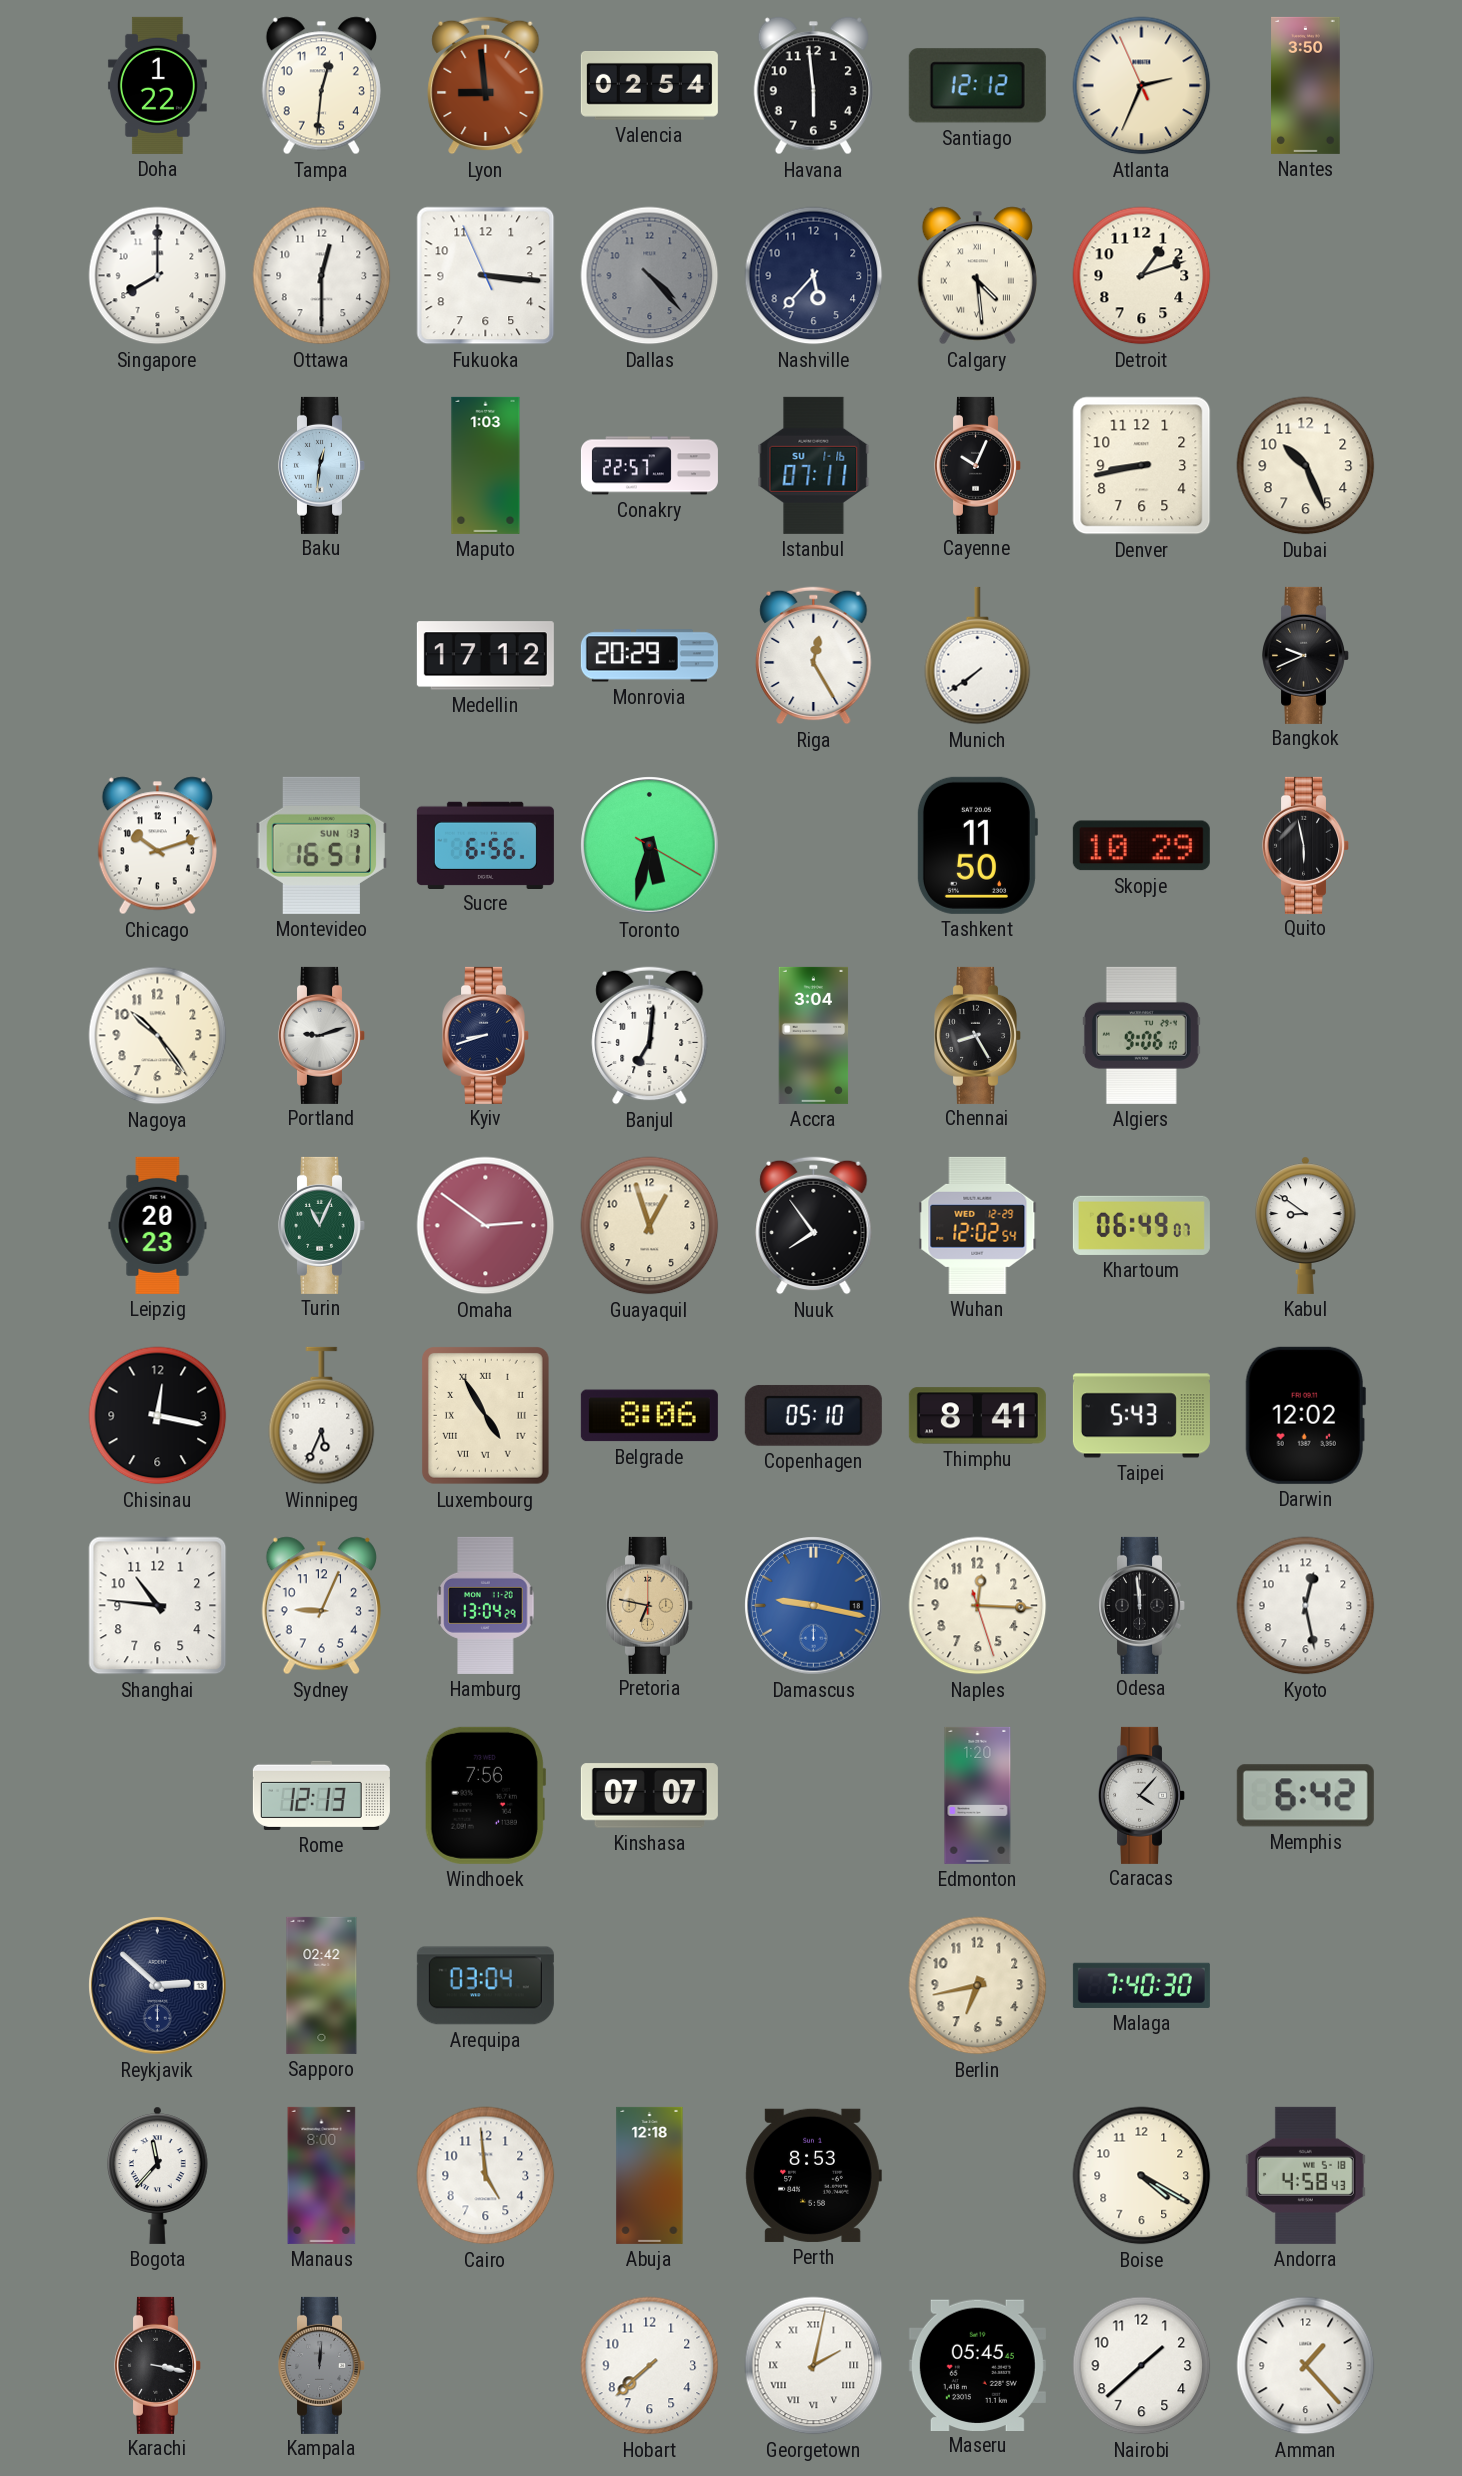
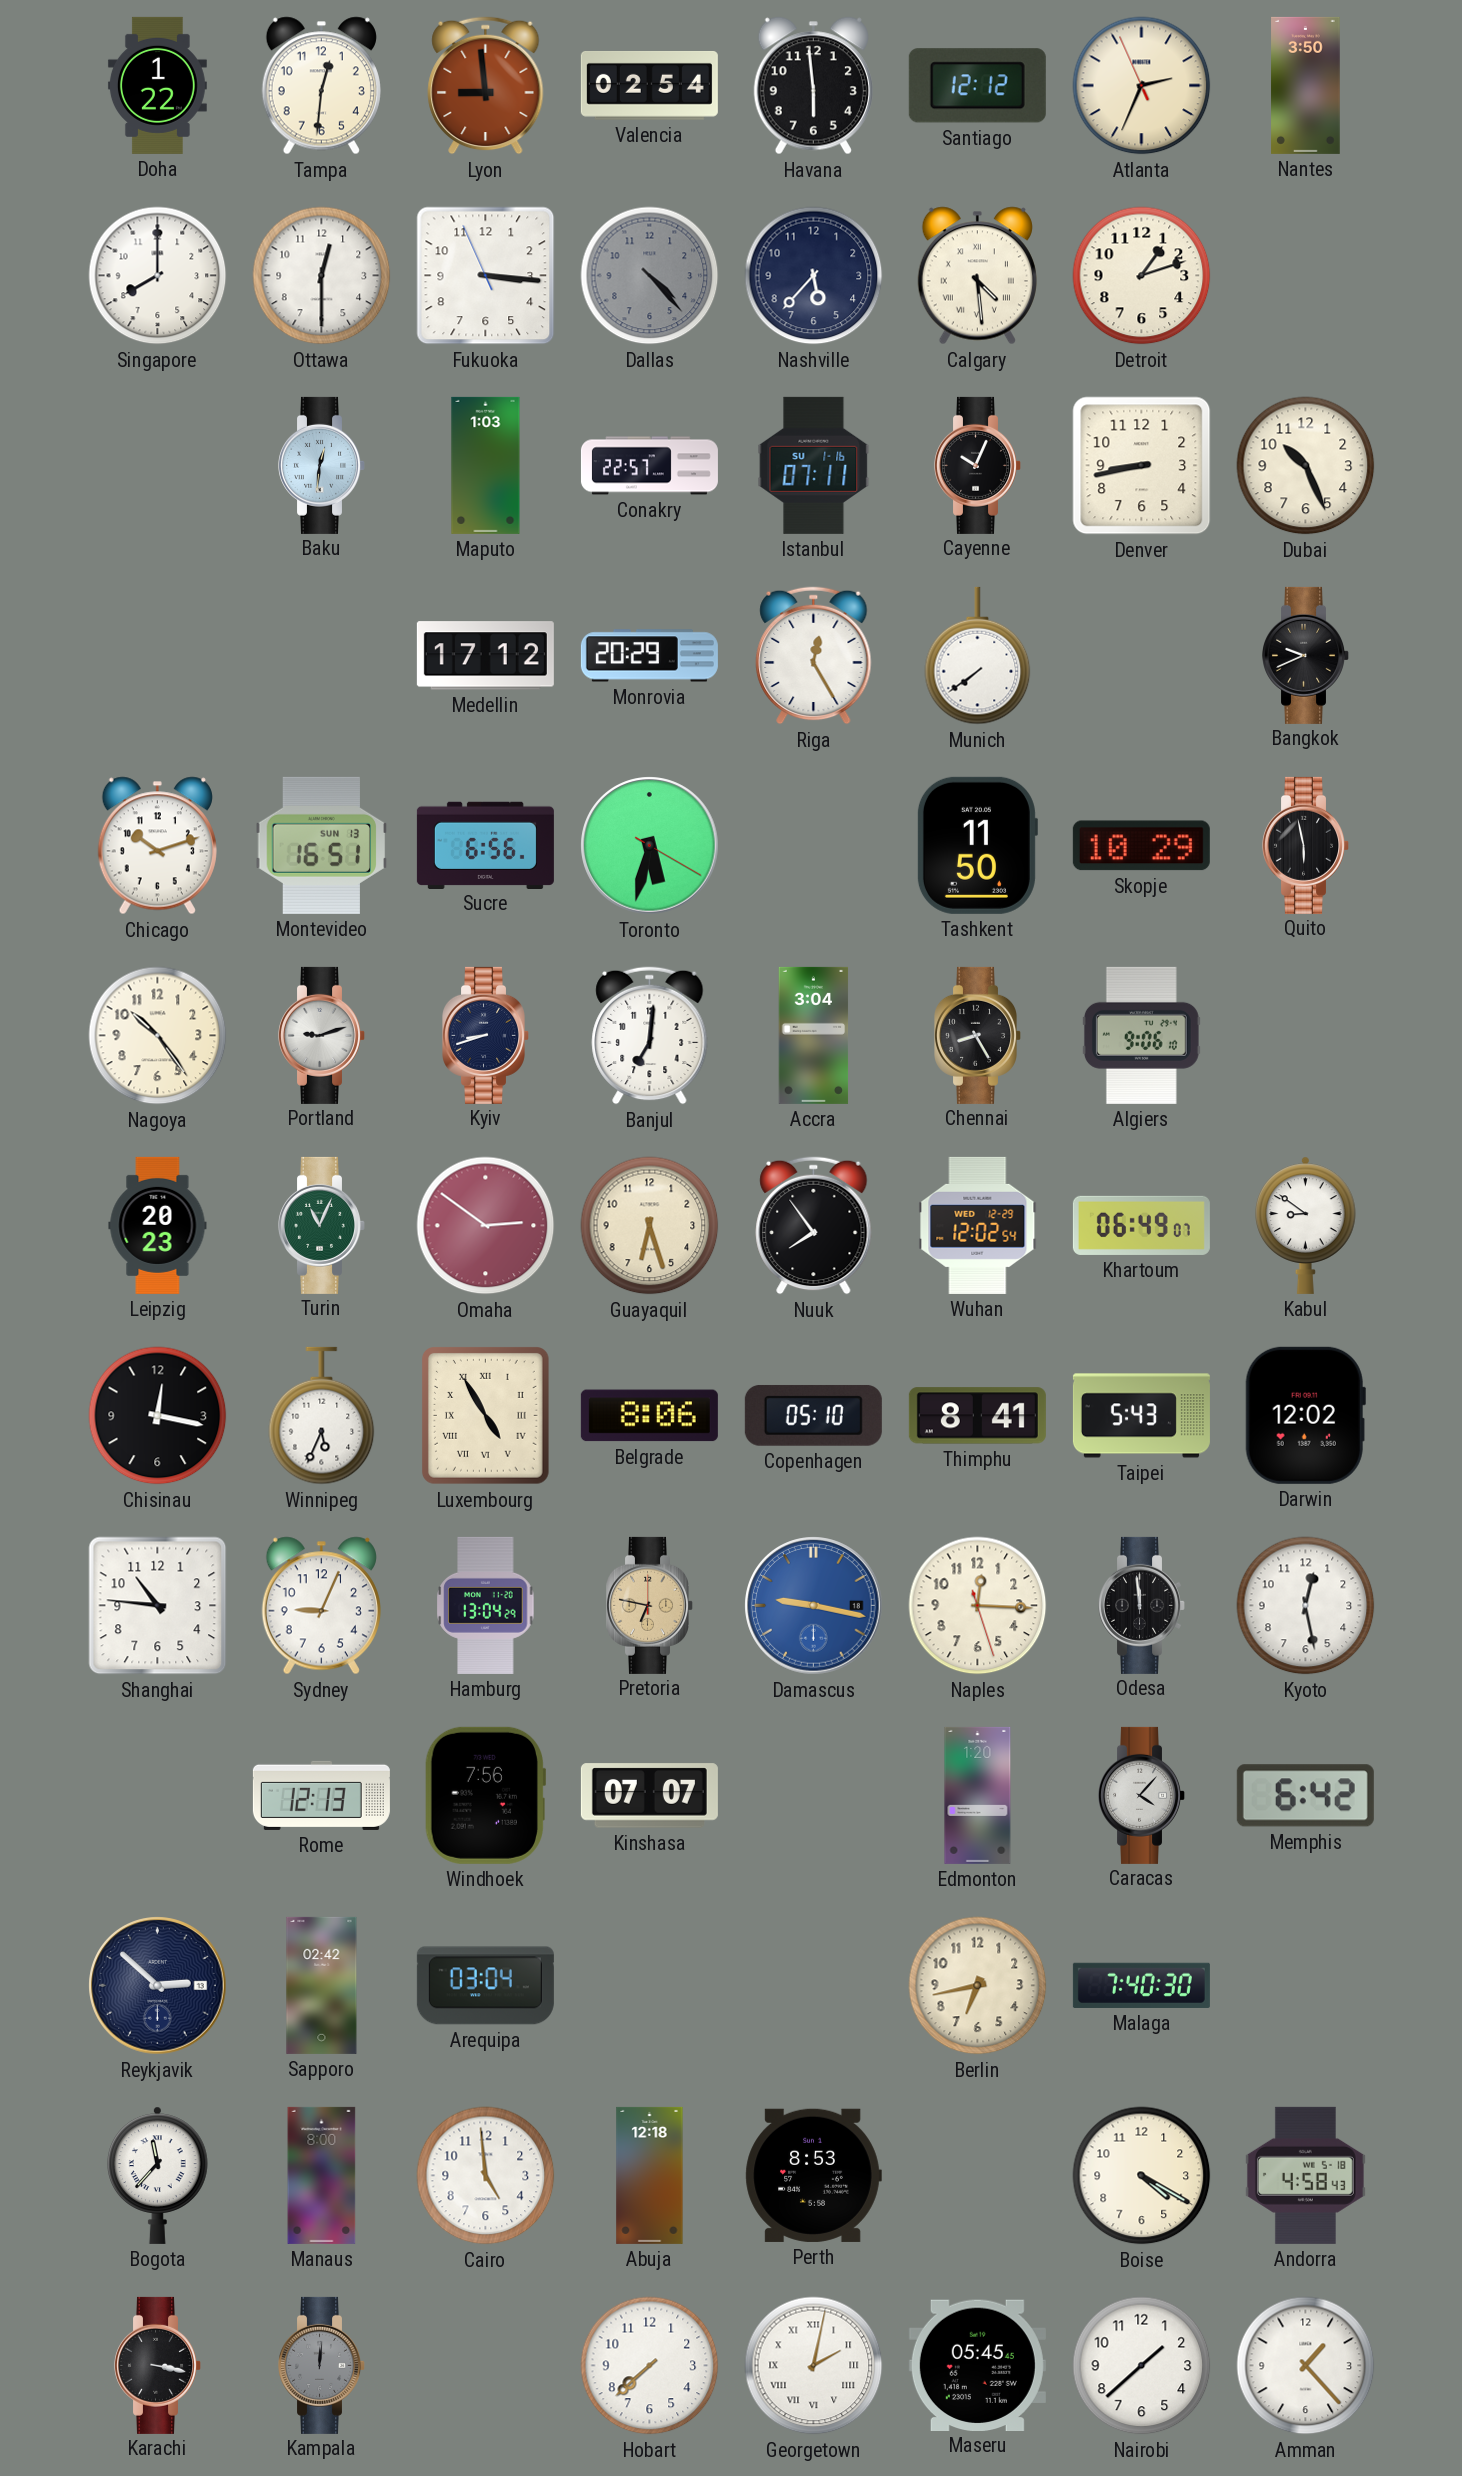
Guayaquil: 12:57 -> 6:27
